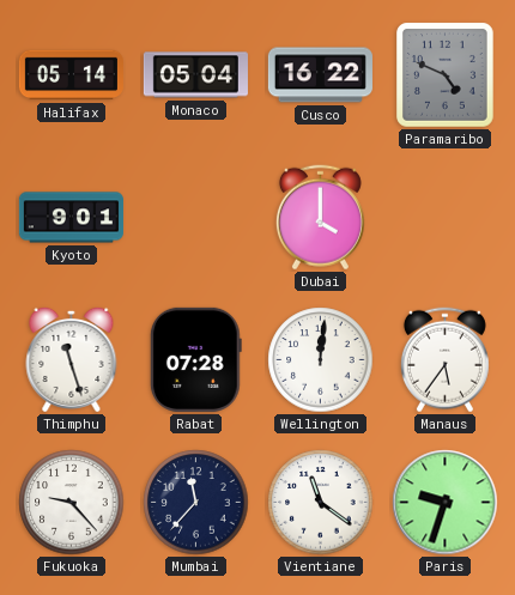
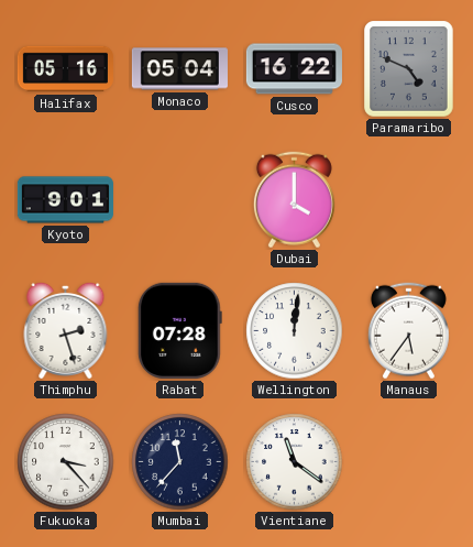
Halifax: 05:14 -> 05:16
Thimphu: 11:27 -> 2:27
Fukuoka: 9:23 -> 3:23
Paris: 9:33 -> none
